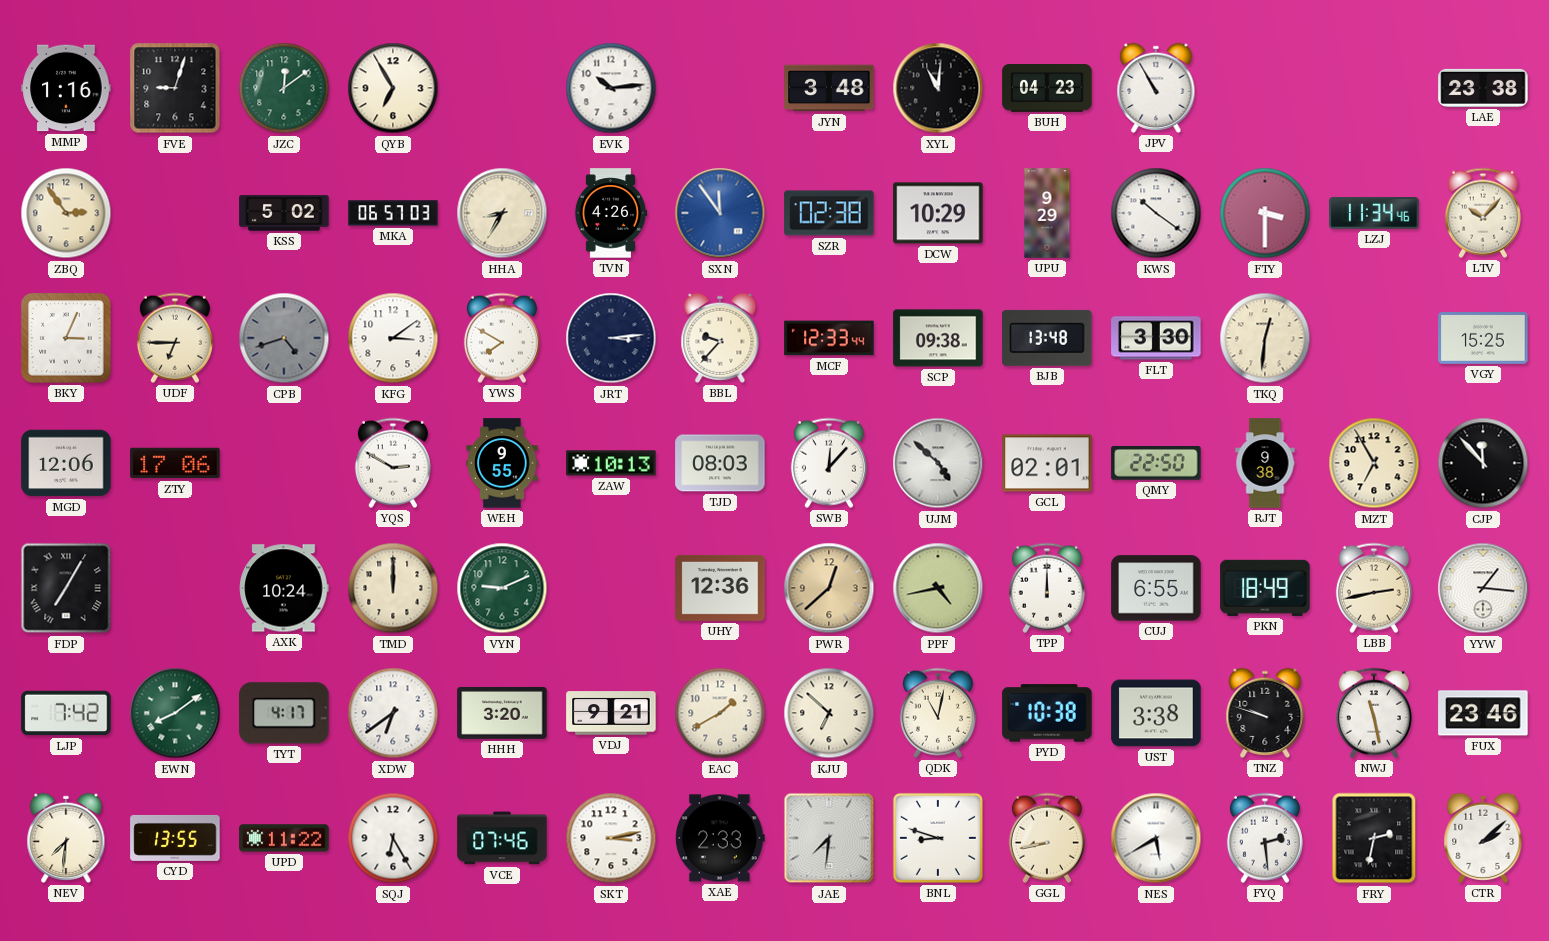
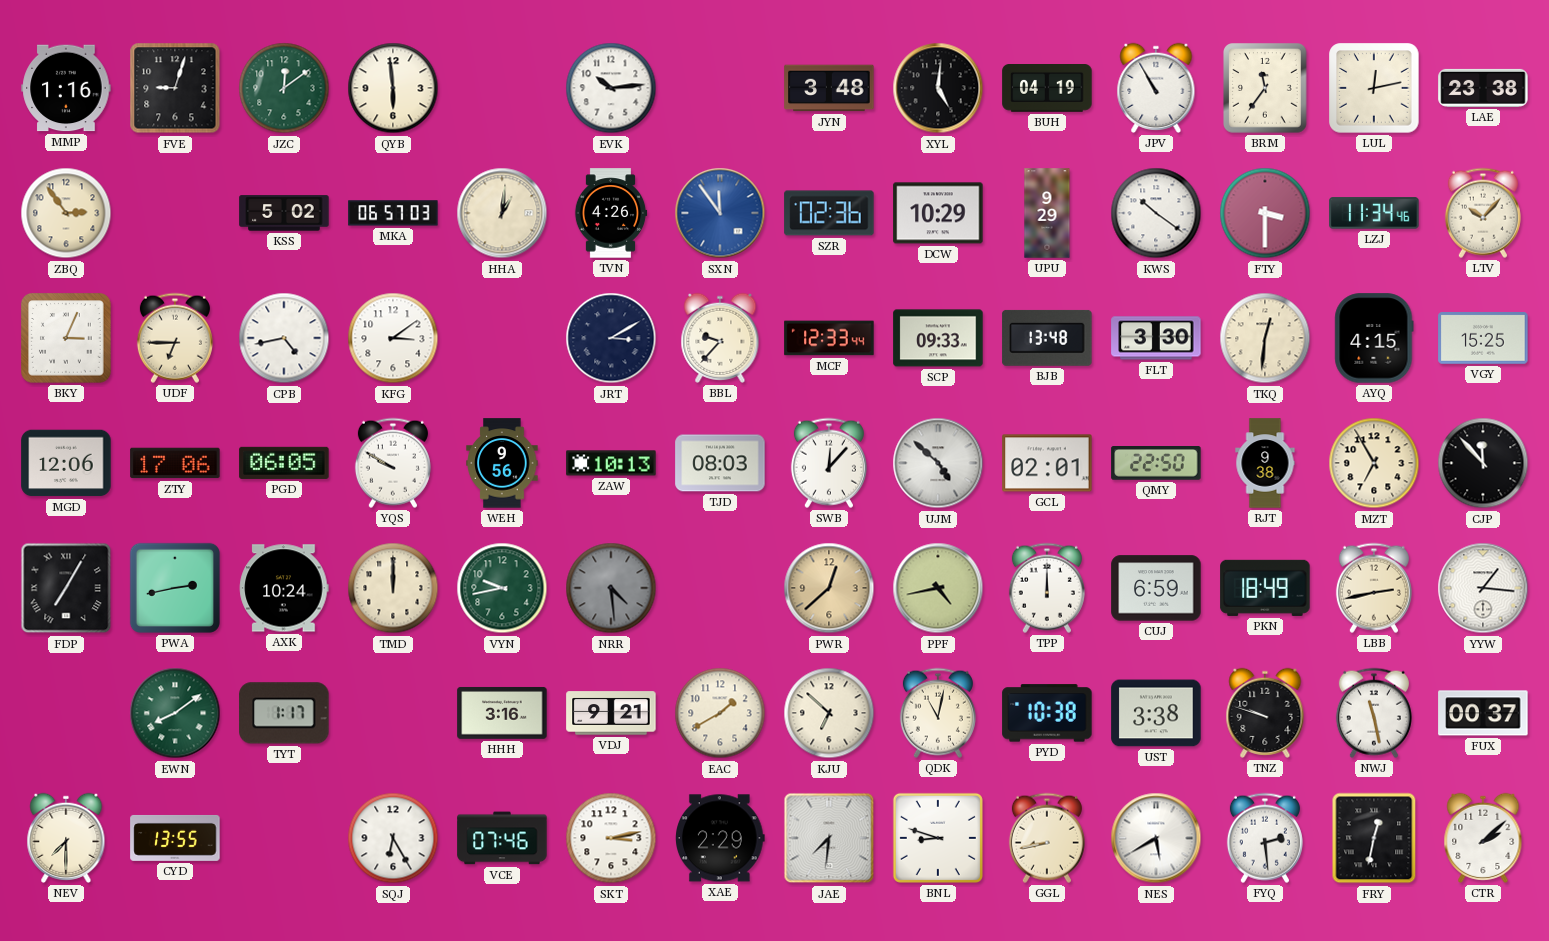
QYB: 6:55 -> 5:59
XYL: 11:01 -> 5:01
BUH: 04:23 -> 04:19
BRM: none -> 11:36
LUL: none -> 12:13
HHA: 8:35 -> 1:01
SZR: 02:38 -> 02:36
CPB: 4:42 -> 4:43
CPB dial: grey -> white
YWS: 7:50 -> none
JRT: 3:14 -> 3:10
SCP: 09:38 -> 09:33
AYQ: none -> 4:15
PGD: none -> 06:05
YQS: 2:50 -> 9:50
WEH: 9:55 -> 9:56
PWA: none -> 2:43
VYN: 9:11 -> 9:43
NRR: none -> 4:29
UHY: 12:36 -> none
CUJ: 6:55 -> 6:59
LJP: 7:42 -> none
TYT: 4:17 -> 1:17
XDW: 6:39 -> none
HHH: 3:20 -> 3:16
FUX: 23:46 -> 00:37
NEV: 7:31 -> 7:30
UPD: 11:22 -> none
XAE: 2:33 -> 2:29
FRY: 2:32 -> 12:32
